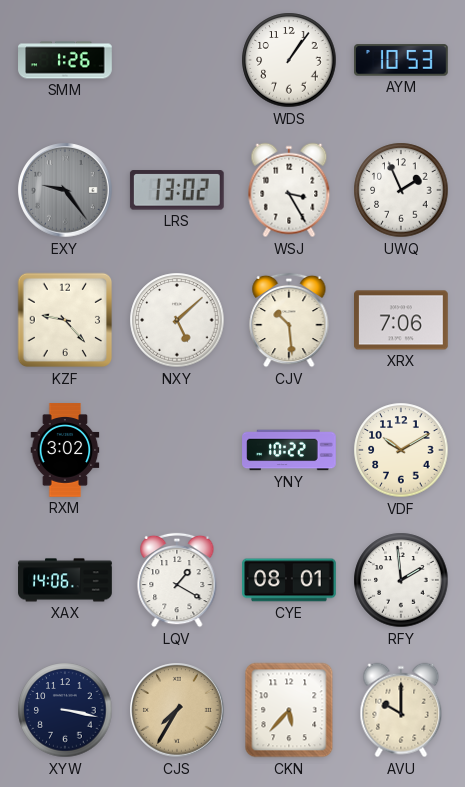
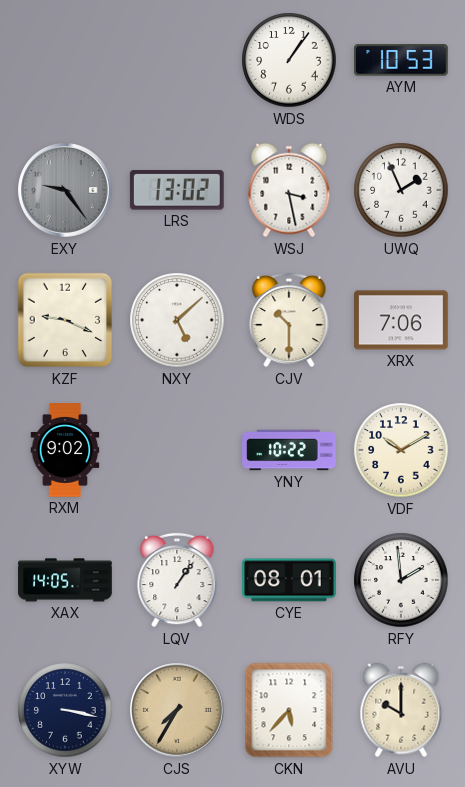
SMM: 1:26 -> none
WSJ: 3:25 -> 3:28
KZF: 9:23 -> 9:19
CJV: 10:29 -> 10:30
RXM: 3:02 -> 9:02
XAX: 14:06 -> 14:05
LQV: 1:20 -> 1:06
